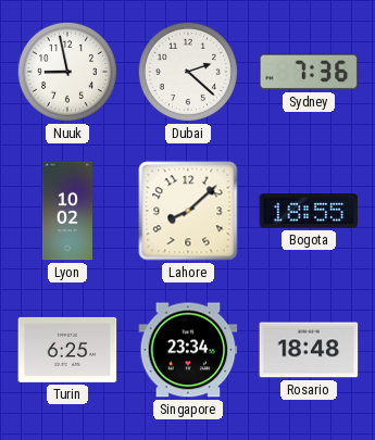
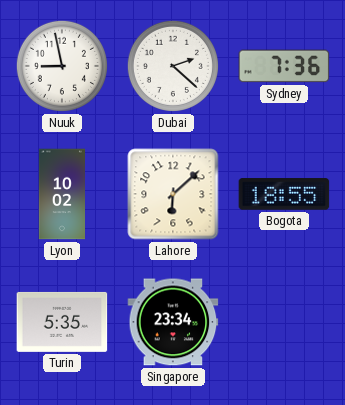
Lahore: 8:08 -> 6:08
Turin: 6:25 -> 5:35
Rosario: 18:48 -> none
